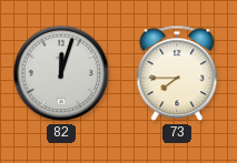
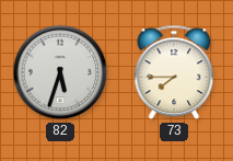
82: 12:03 -> 5:33
